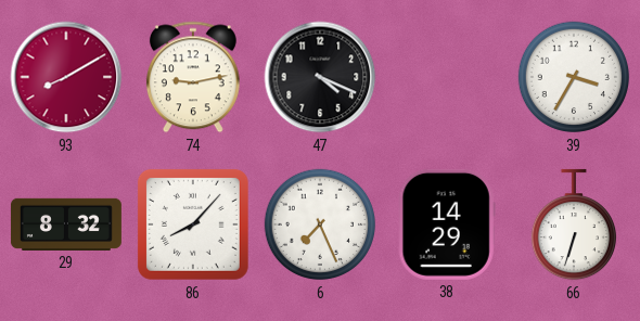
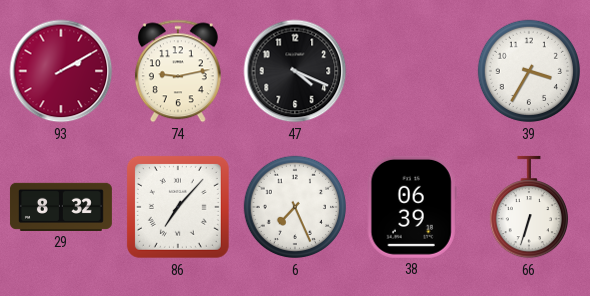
93: 8:10 -> 2:10
86: 8:07 -> 7:07
38: 14:29 -> 06:39
